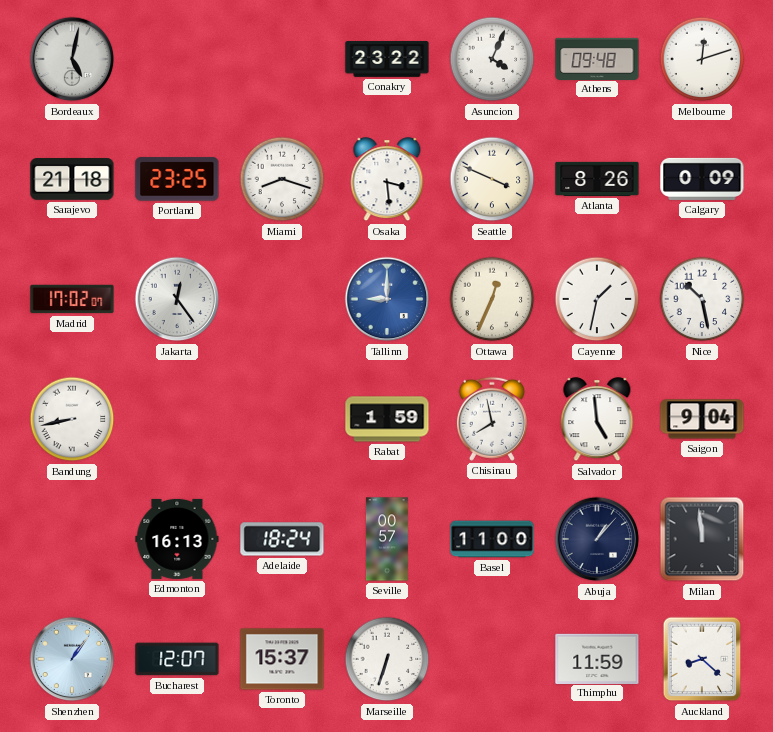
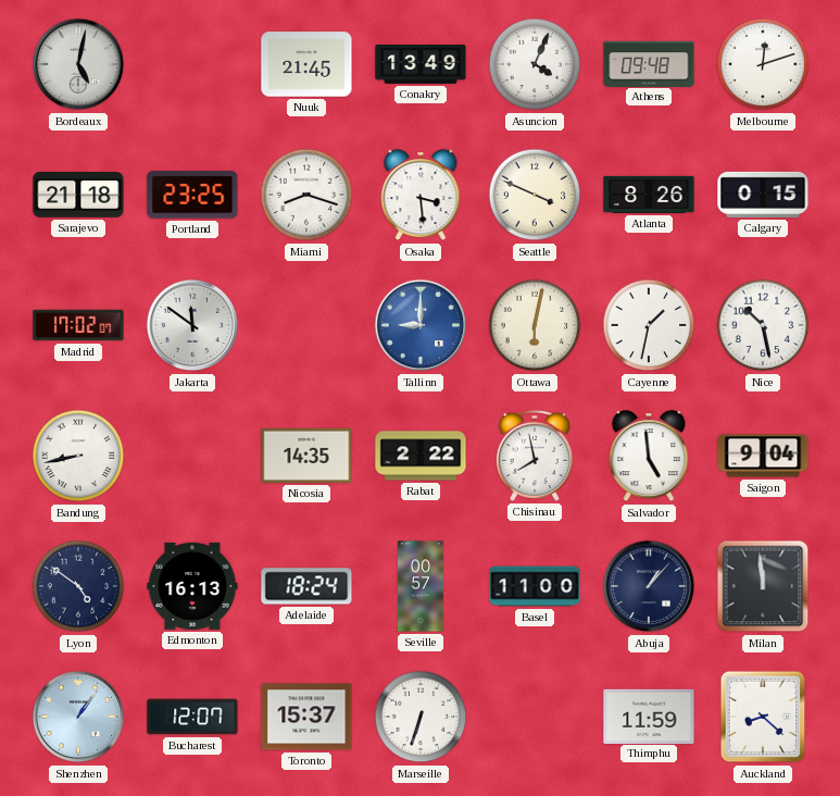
Nuuk: none -> 21:45
Conakry: 23:22 -> 13:49
Calgary: 0:09 -> 0:15
Jakarta: 12:24 -> 11:51
Ottawa: 12:34 -> 6:02
Nicosia: none -> 14:35
Rabat: 1:59 -> 2:22
Lyon: none -> 4:51
